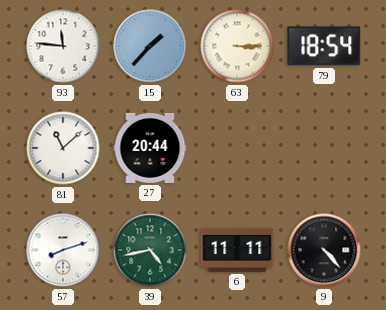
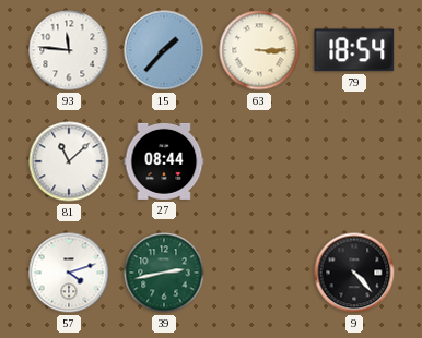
27: 20:44 -> 08:44
57: 8:12 -> 4:12
39: 4:43 -> 2:43
6: 11:11 -> none
